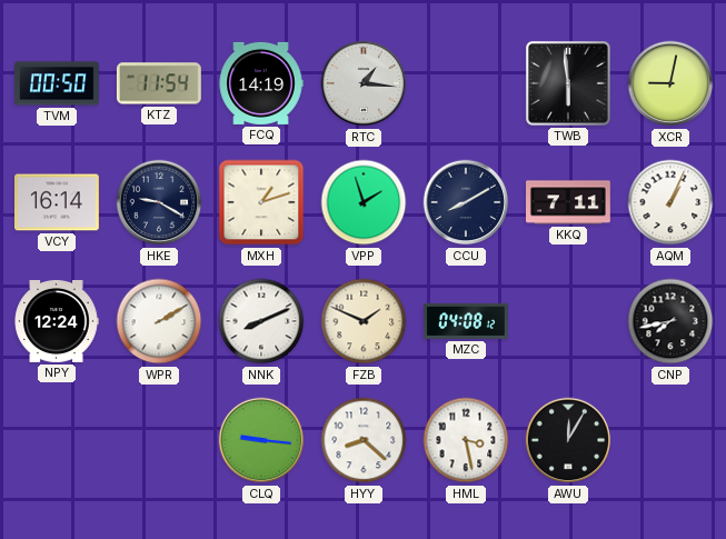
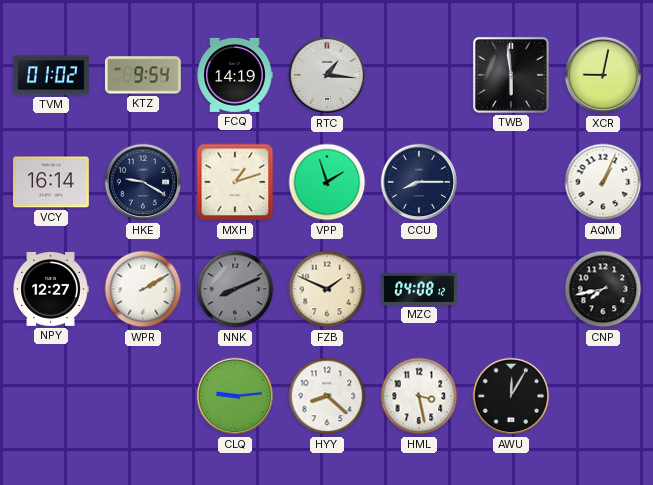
TVM: 00:50 -> 01:02
KTZ: 11:54 -> 9:54
CCU: 8:10 -> 8:15
KKQ: 7:11 -> none
NPY: 12:24 -> 12:27
NNK dial: white -> grey
CLQ: 9:16 -> 9:14
